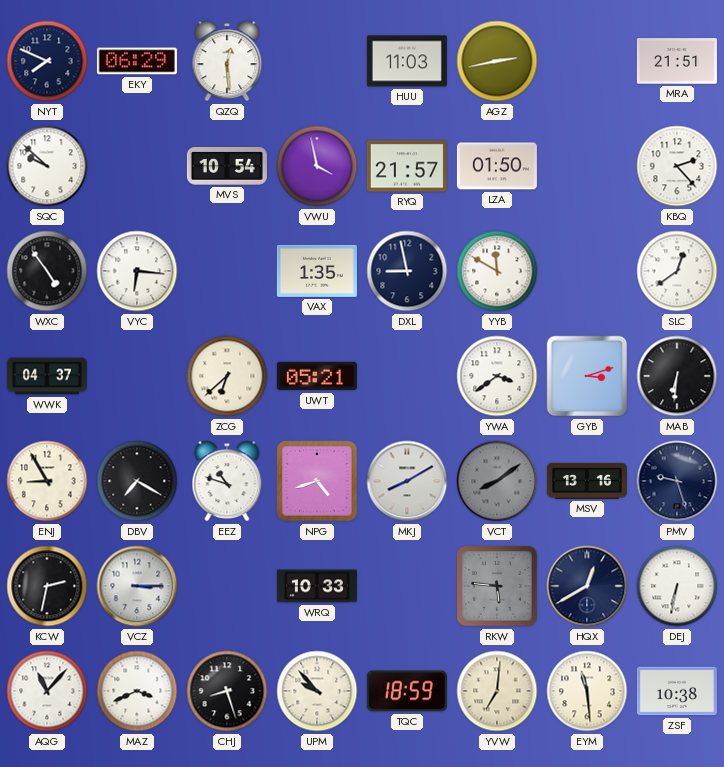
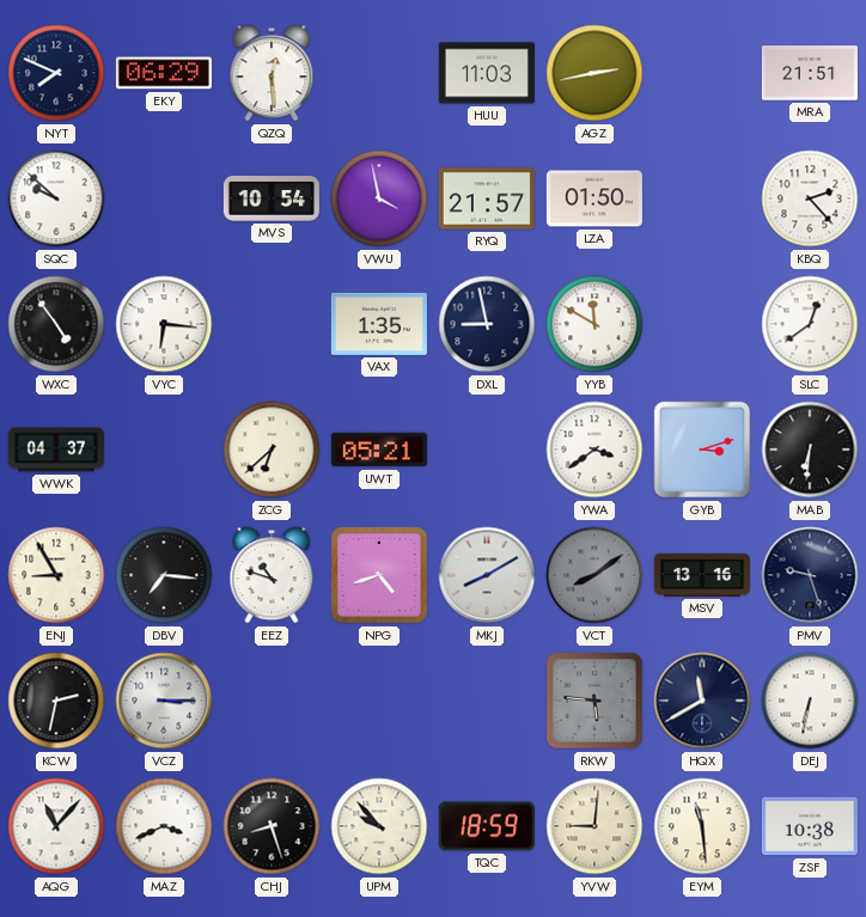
DBV: 7:20 -> 7:16
WRQ: 10:33 -> none
HQX: 12:40 -> 11:40
YVW: 7:01 -> 9:01
